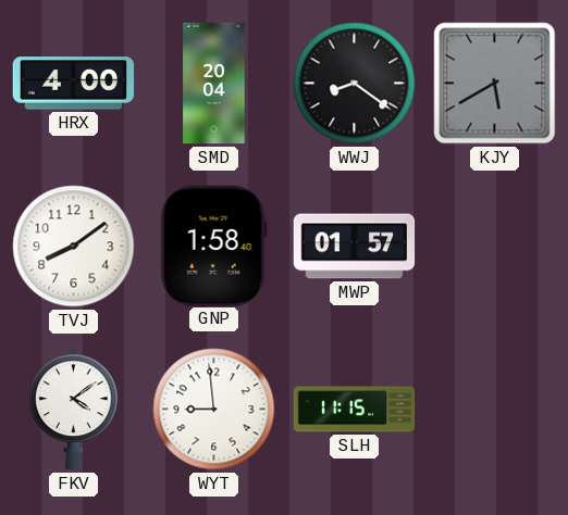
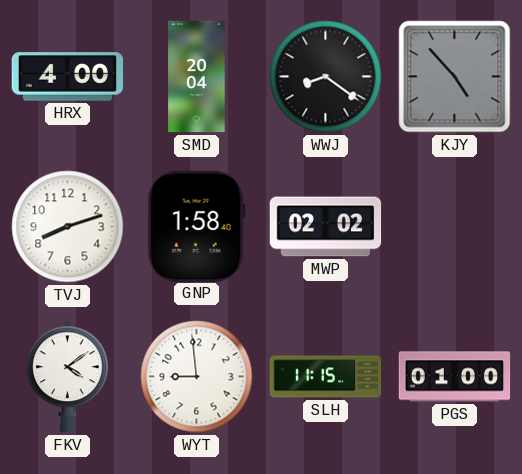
KJY: 5:40 -> 4:53
TVJ: 8:09 -> 8:12
MWP: 01:57 -> 02:02
PGS: none -> 01:00
